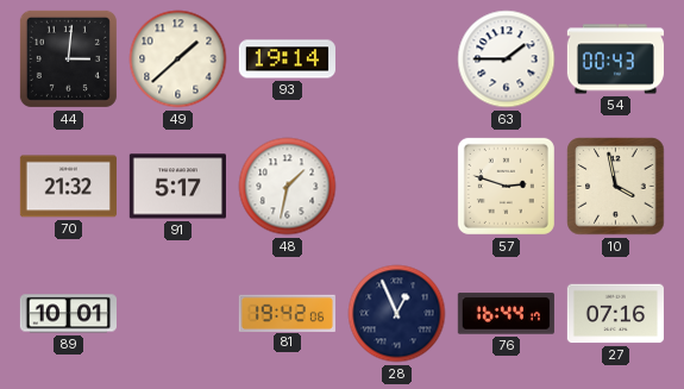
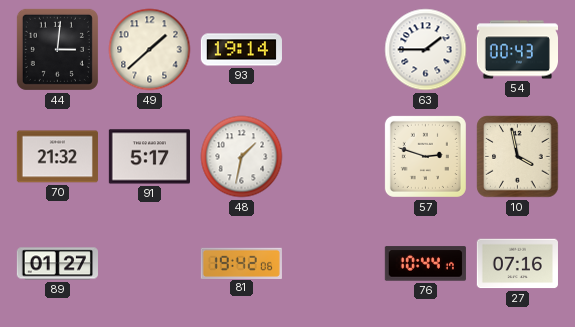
89: 10:01 -> 01:27
28: 12:56 -> none
76: 16:44 -> 10:44
